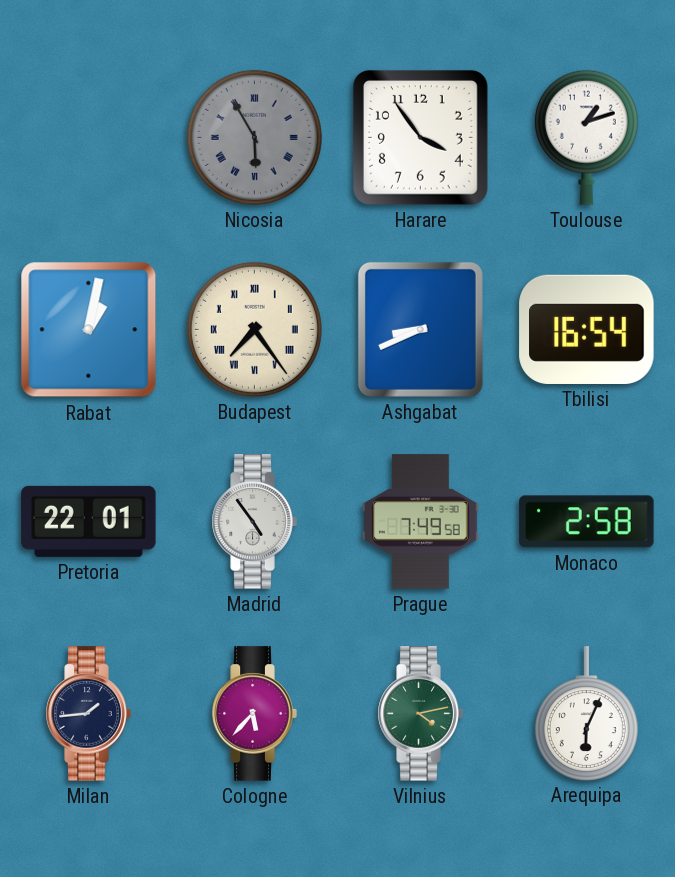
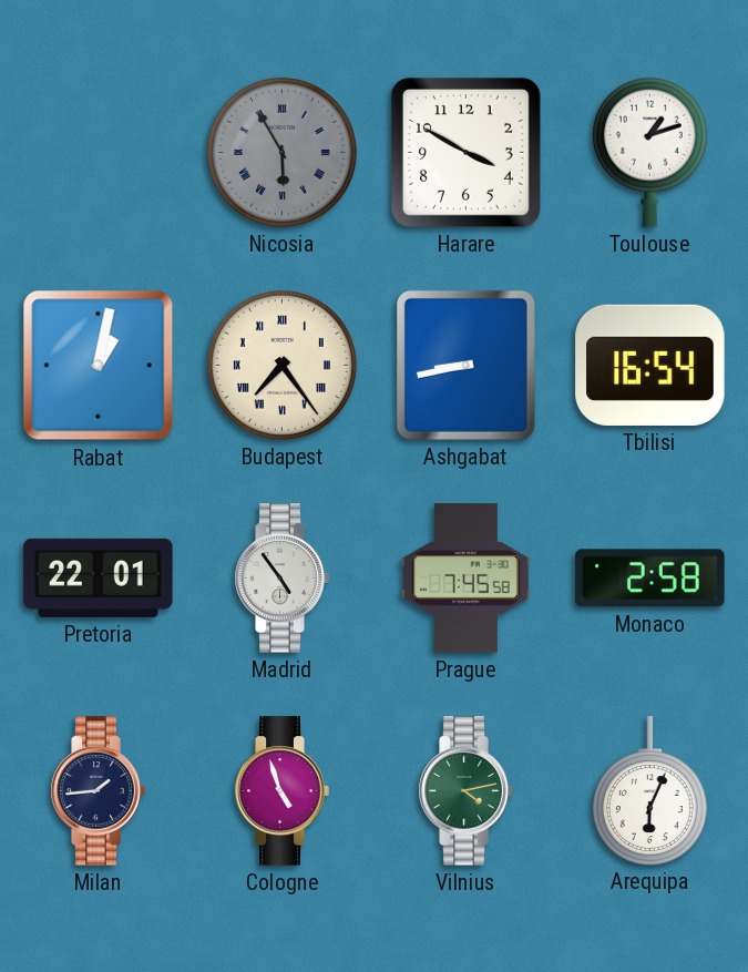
Harare: 3:54 -> 3:50
Ashgabat: 8:41 -> 8:43
Prague: 7:49 -> 7:45
Cologne: 5:37 -> 4:57
